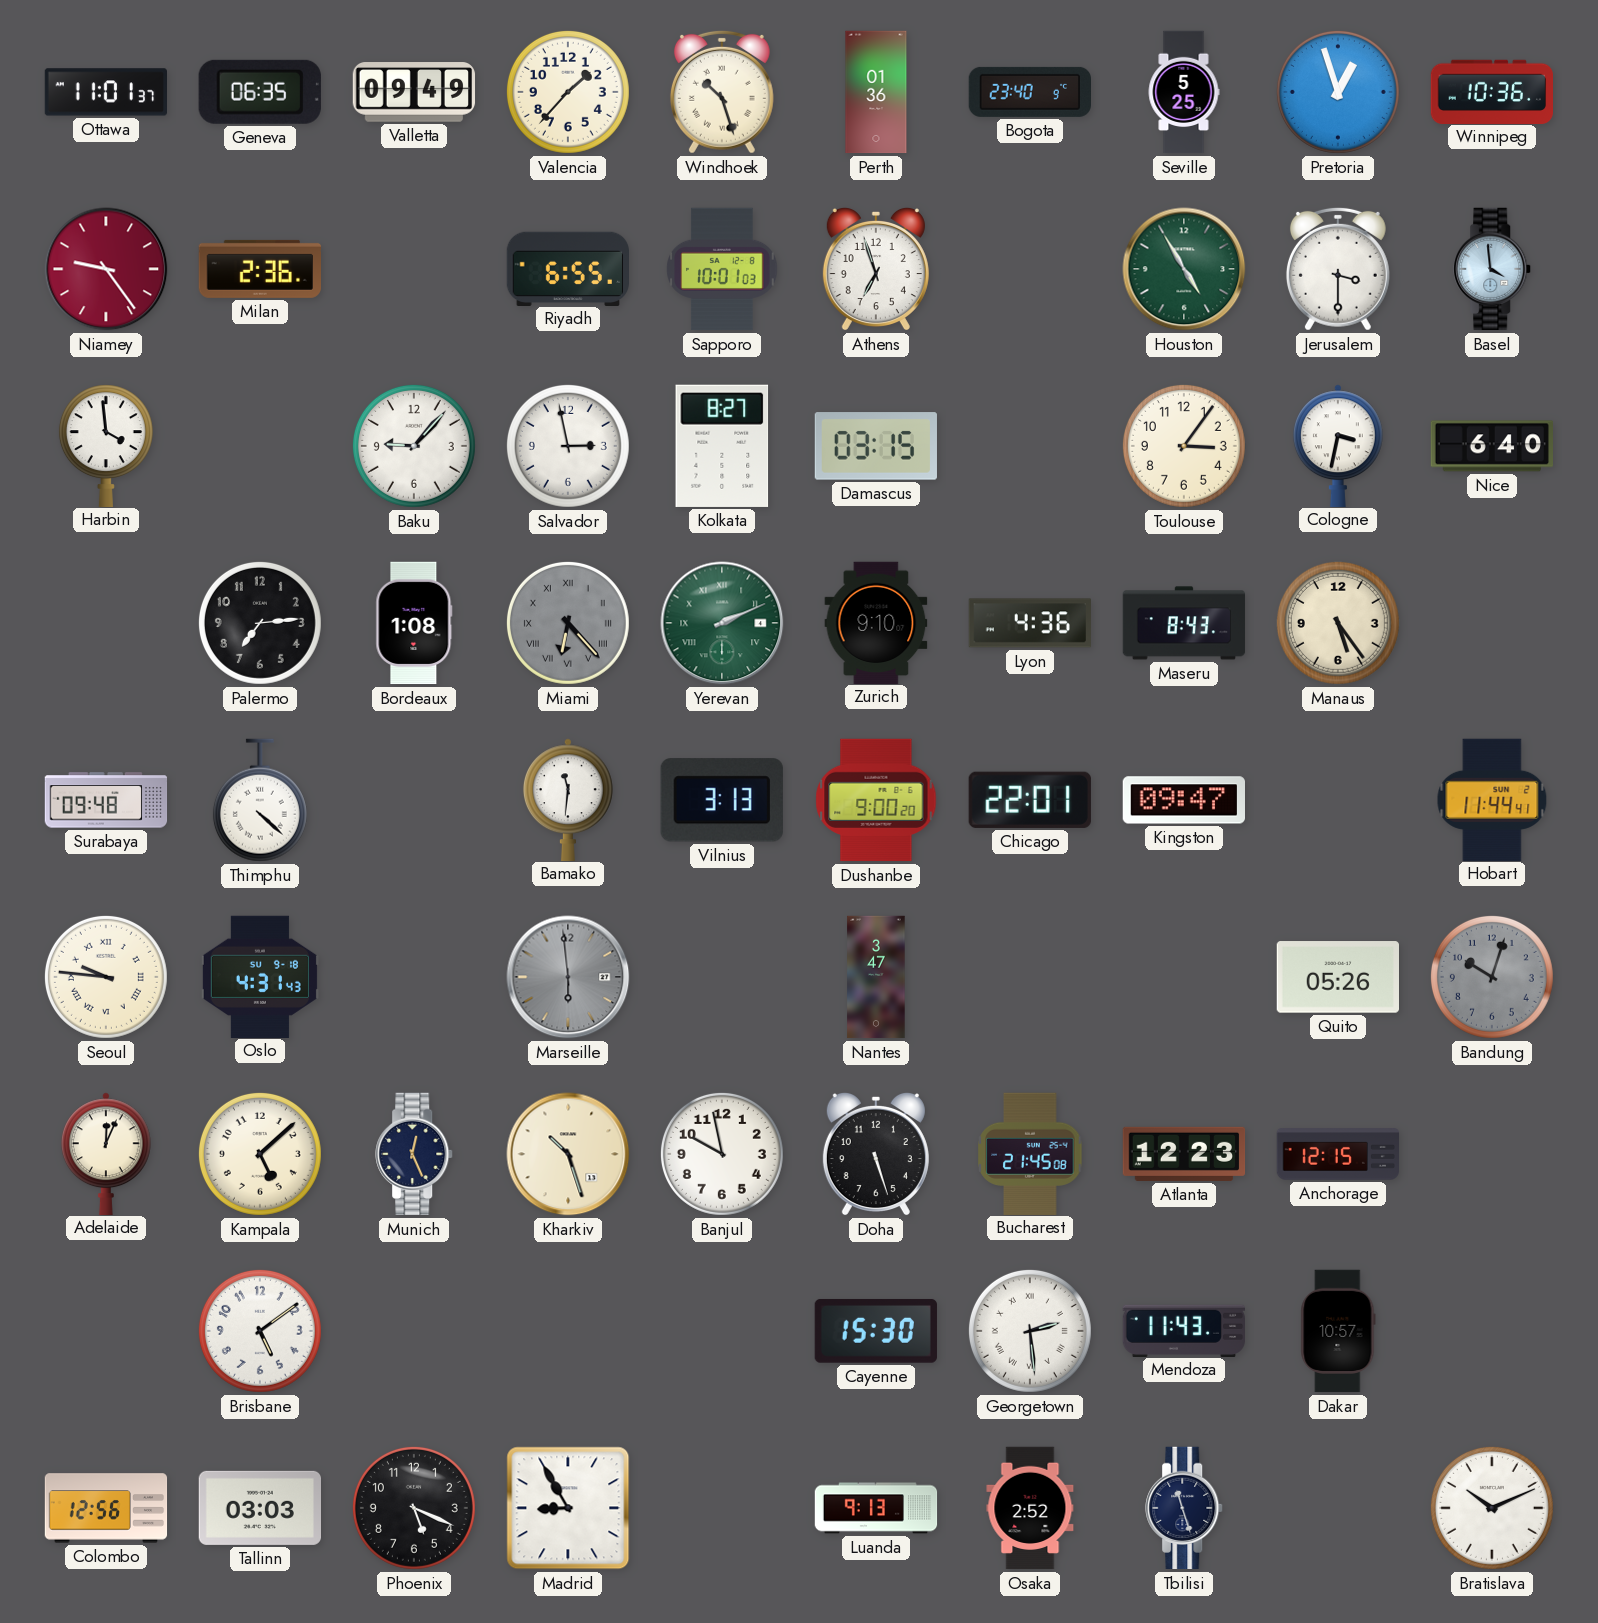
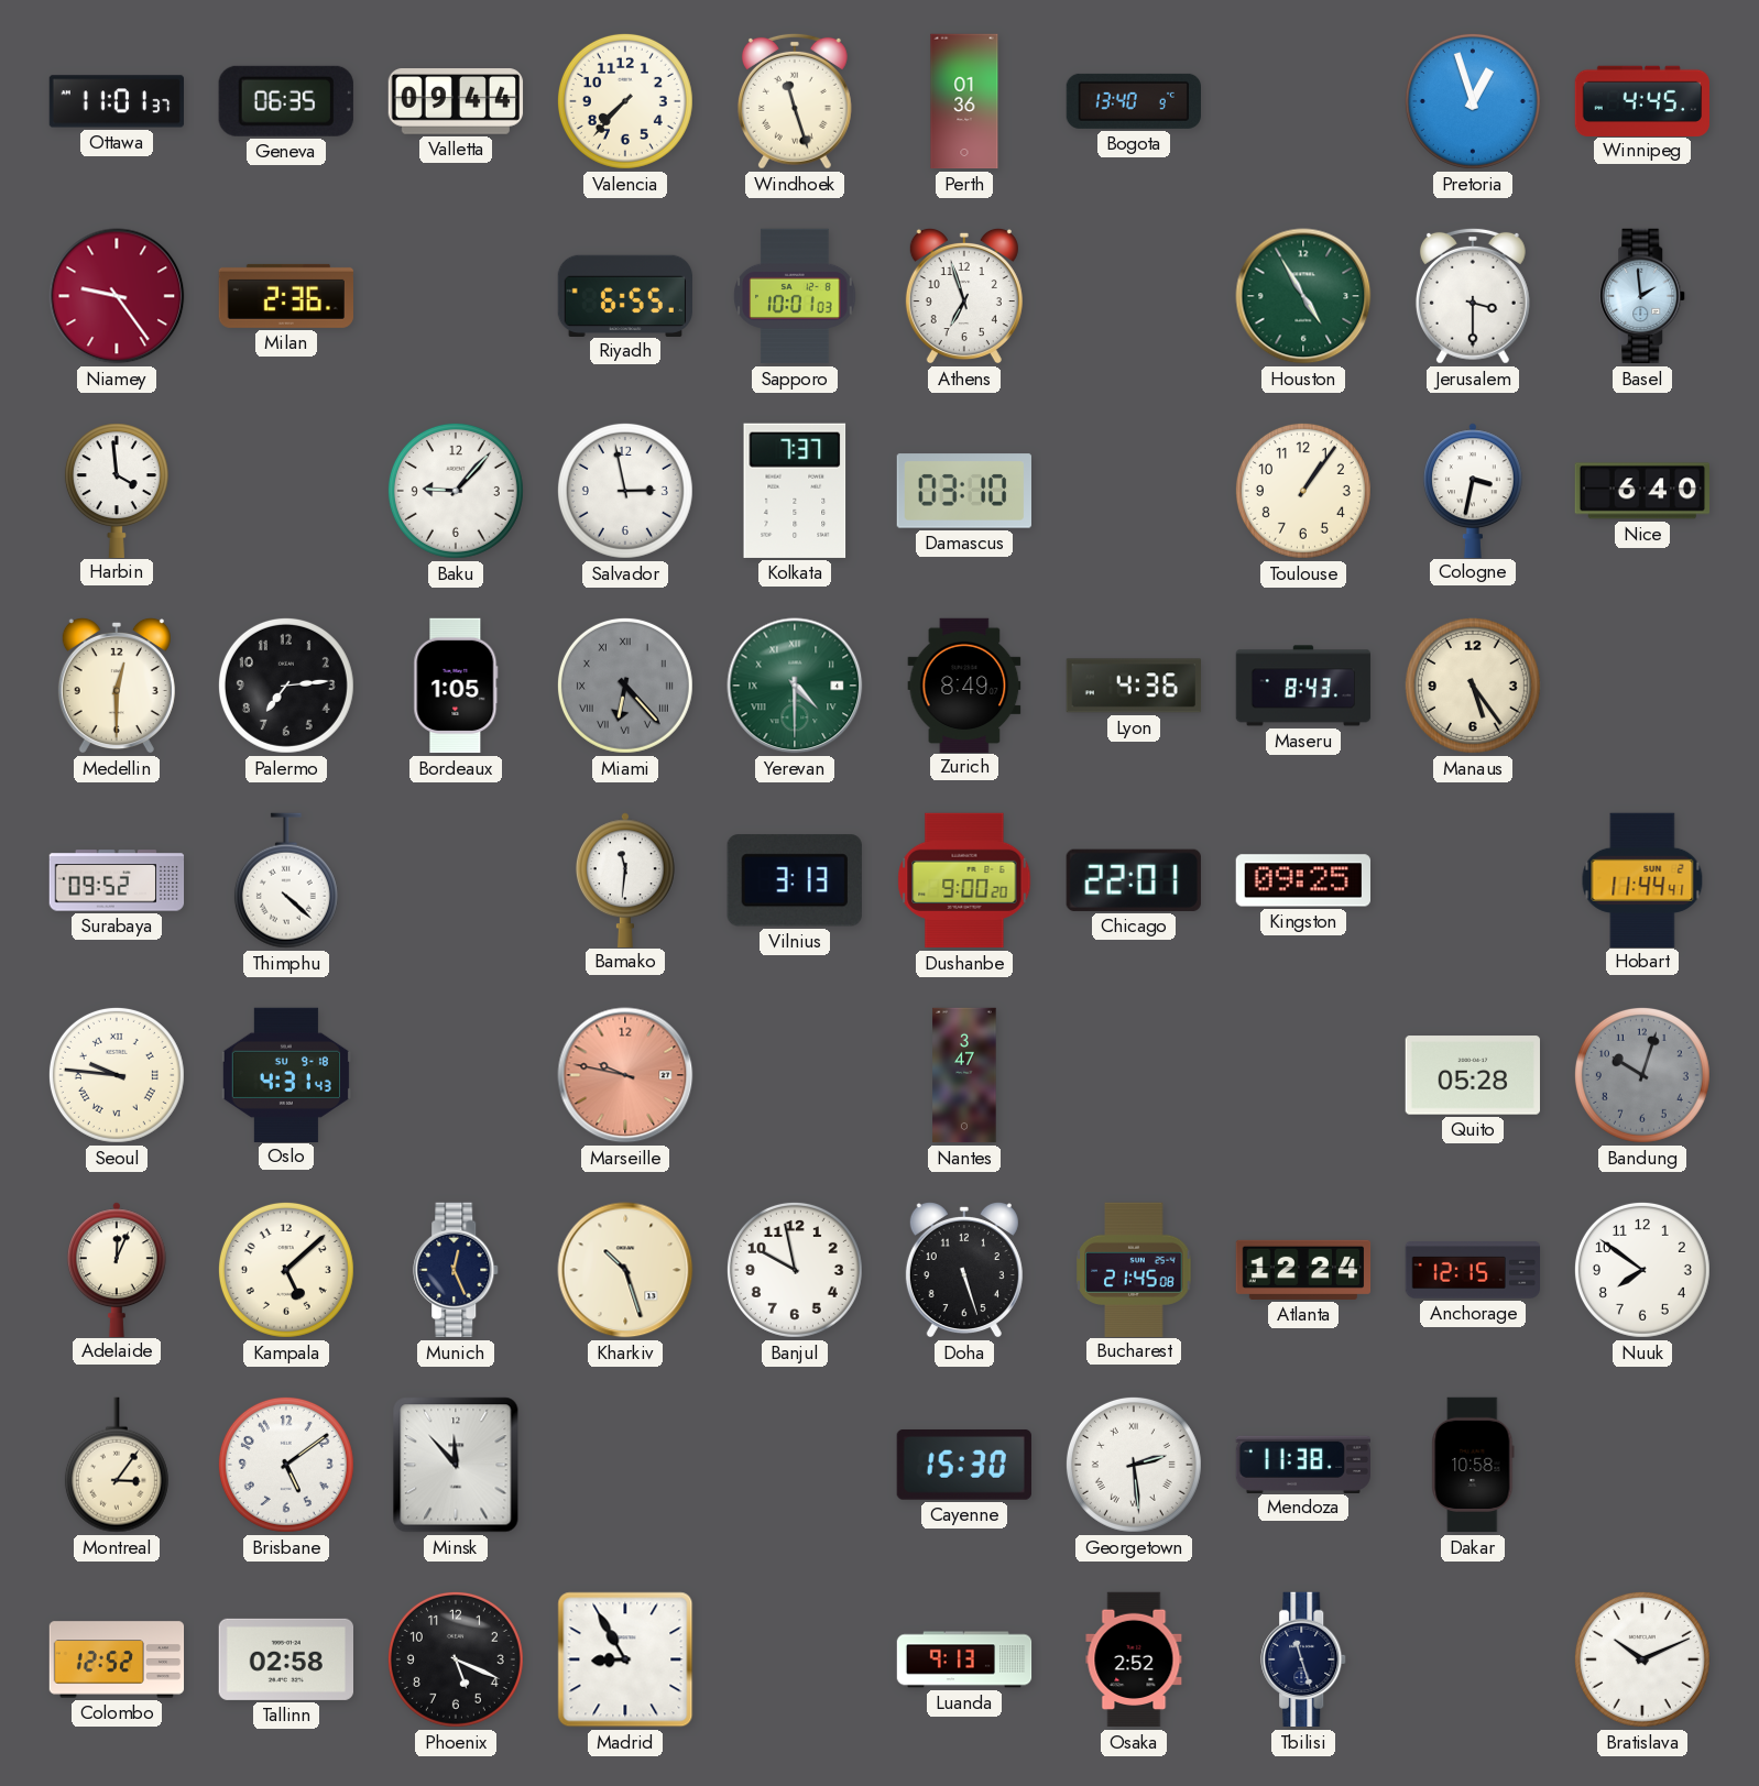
Valletta: 09:49 -> 09:44
Valencia: 1:37 -> 7:37
Windhoek: 10:27 -> 11:27
Bogota: 23:40 -> 13:40
Seville: 5:25 -> none
Winnipeg: 10:36 -> 4:45
Basel: 3:59 -> 1:59
Kolkata: 8:27 -> 7:37
Damascus: 03:15 -> 03:10
Toulouse: 3:06 -> 1:06
Medellin: none -> 12:30
Bordeaux: 1:08 -> 1:05
Yerevan: 2:11 -> 4:30
Zurich: 9:10 -> 8:49
Surabaya: 09:48 -> 09:52
Kingston: 09:47 -> 09:25
Marseille: 5:59 -> 9:47
Marseille dial: grey -> salmon
Quito: 05:26 -> 05:28
Atlanta: 12:23 -> 12:24
Nuuk: none -> 7:51
Montreal: none -> 3:06
Minsk: none -> 11:53
Mendoza: 11:43 -> 11:38
Dakar: 10:57 -> 10:58
Colombo: 12:56 -> 12:52
Tallinn: 03:03 -> 02:58
